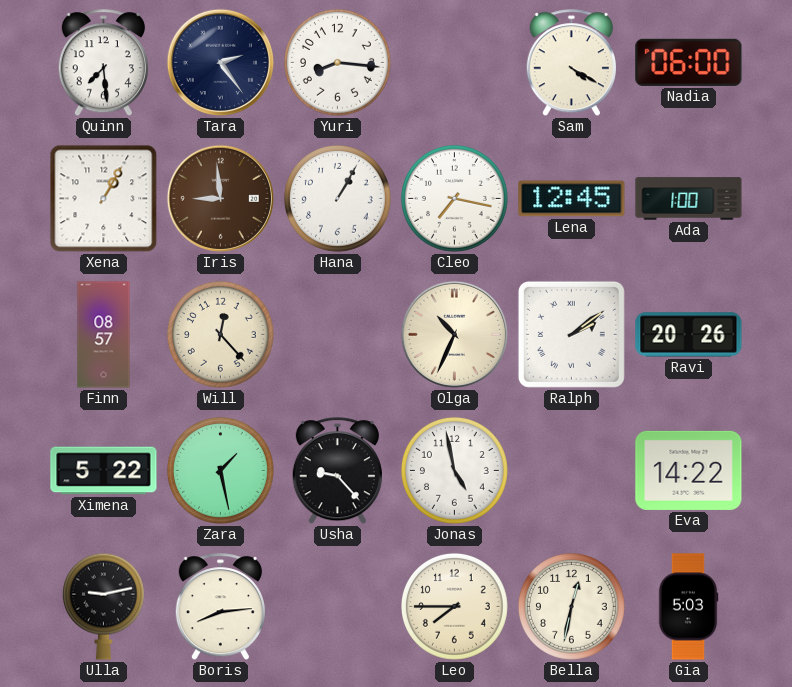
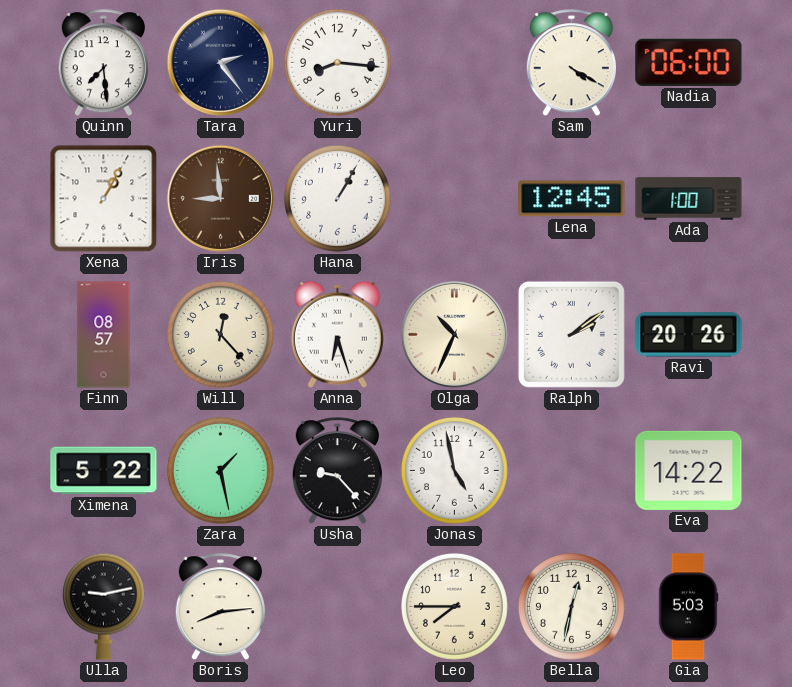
Cleo: 7:17 -> none
Anna: none -> 6:27
